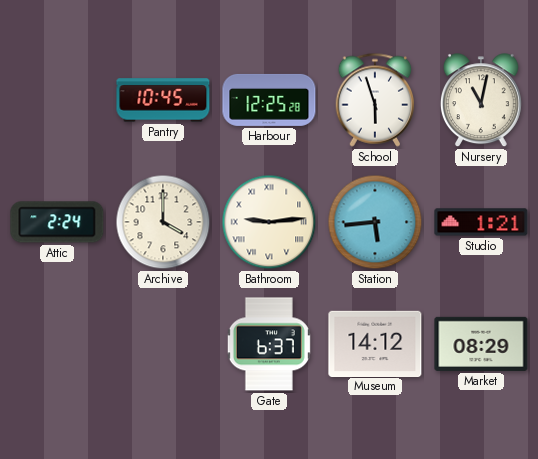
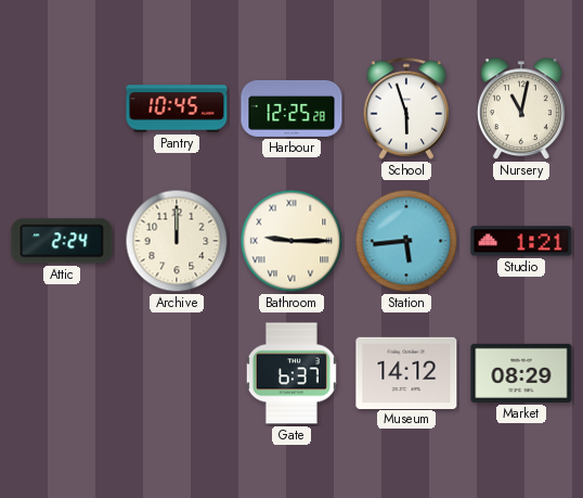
Archive: 4:00 -> 12:00
Bathroom: 9:14 -> 9:15
